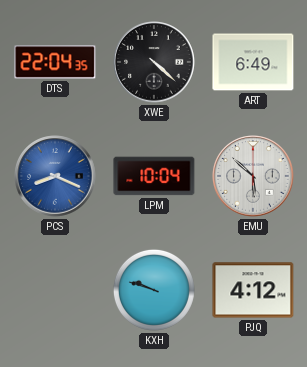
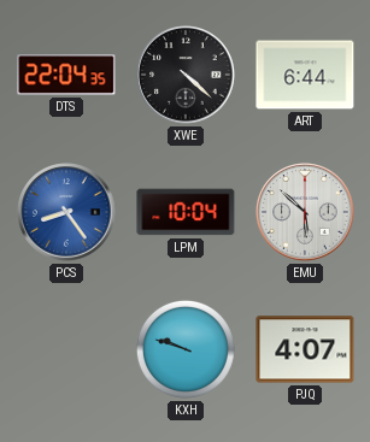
ART: 6:49 -> 6:44
PCS: 8:19 -> 8:24
PJQ: 4:12 -> 4:07
